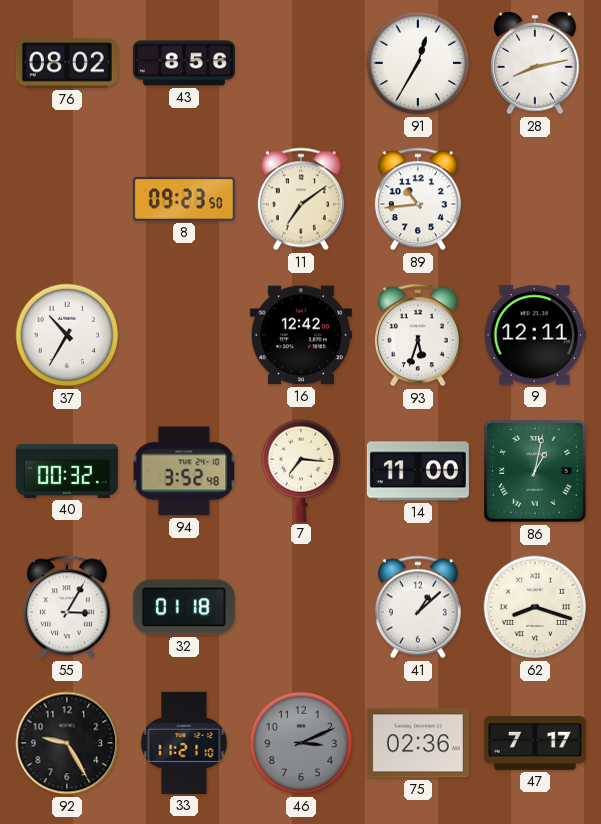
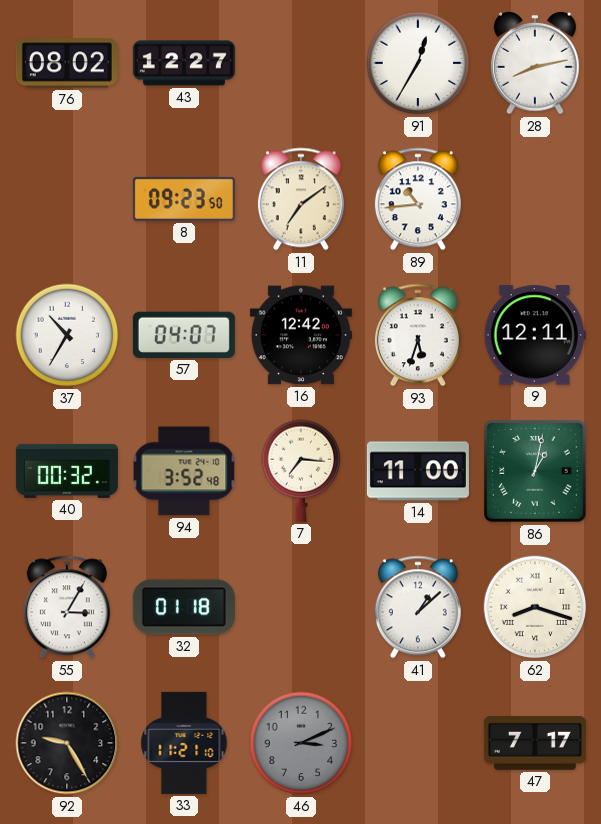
43: 8:56 -> 12:27
57: none -> 04:07
75: 02:36 -> none
